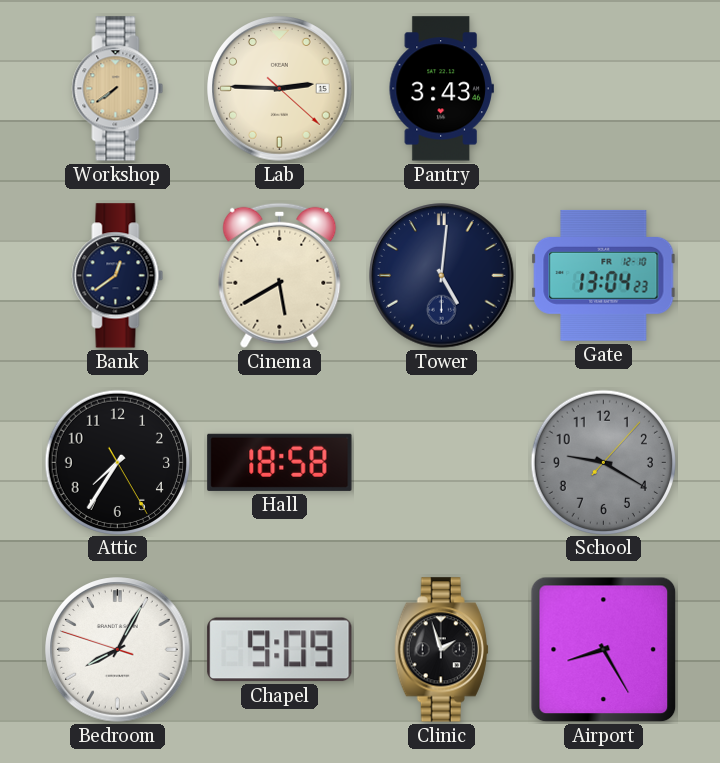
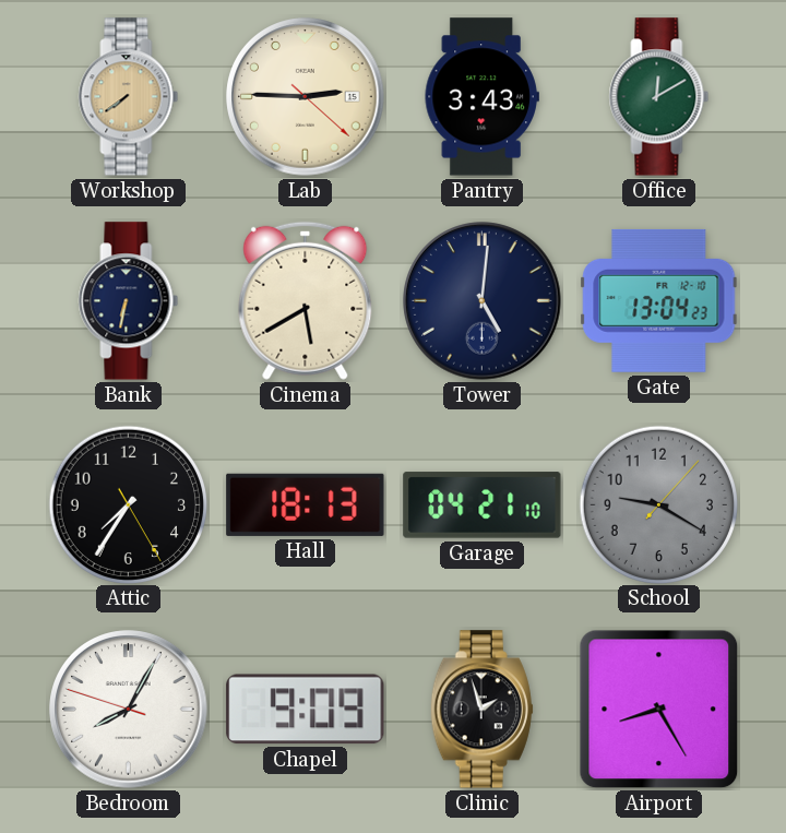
Office: none -> 12:10
Bank: 12:39 -> 6:32
Hall: 18:58 -> 18:13
Garage: none -> 04:21
